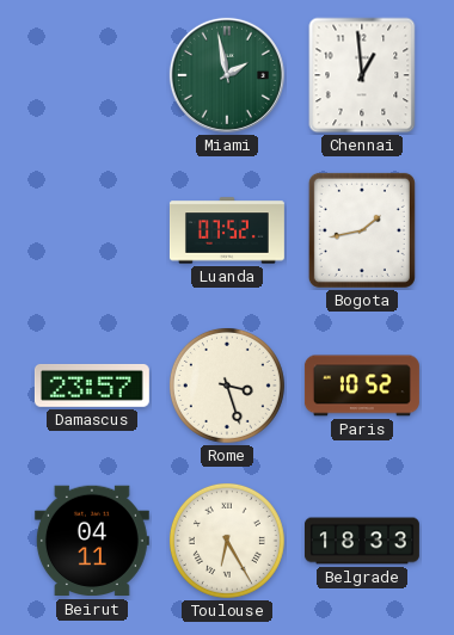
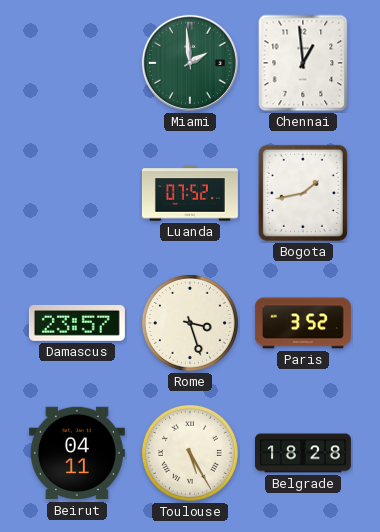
Miami: 1:58 -> 1:59
Paris: 10:52 -> 3:52
Toulouse: 6:25 -> 5:25
Belgrade: 18:33 -> 18:28
